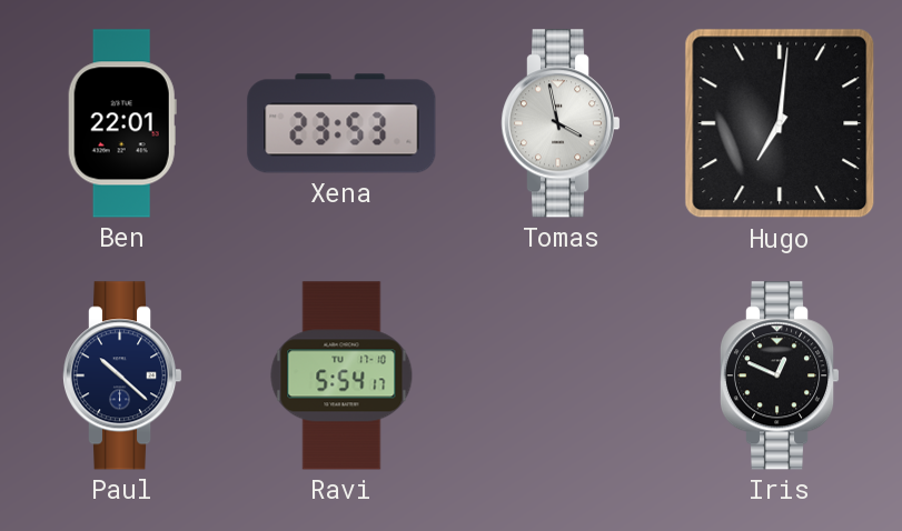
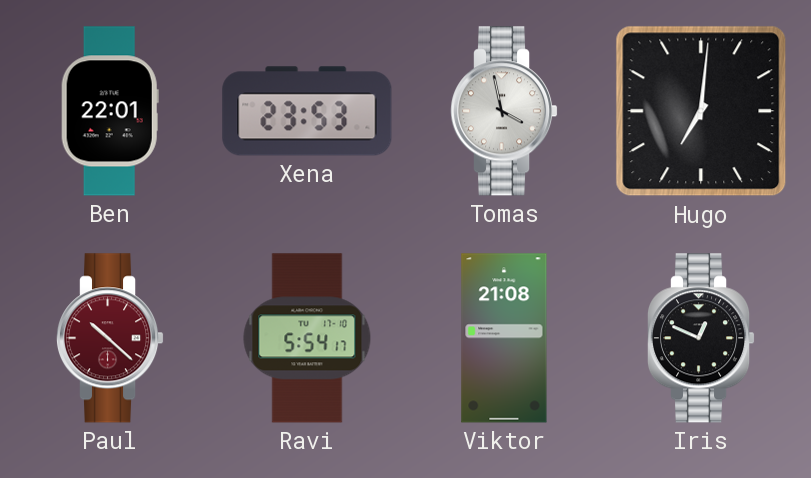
Paul dial: navy -> burgundy
Viktor: none -> 21:08
